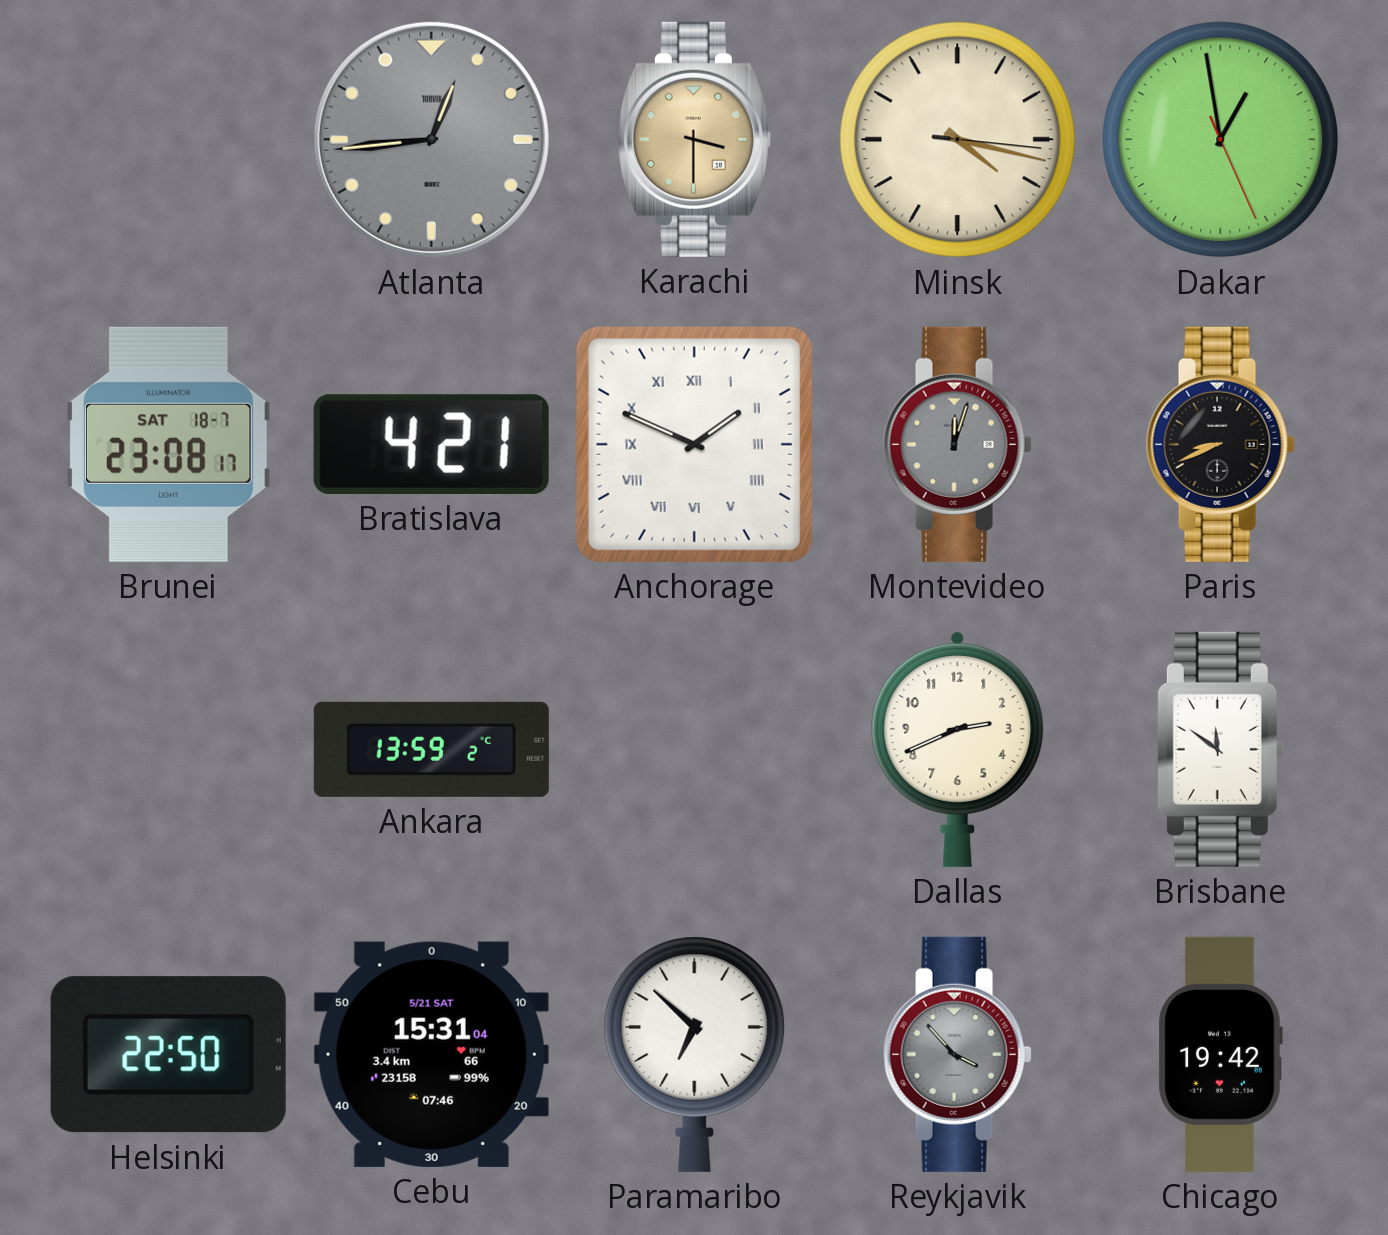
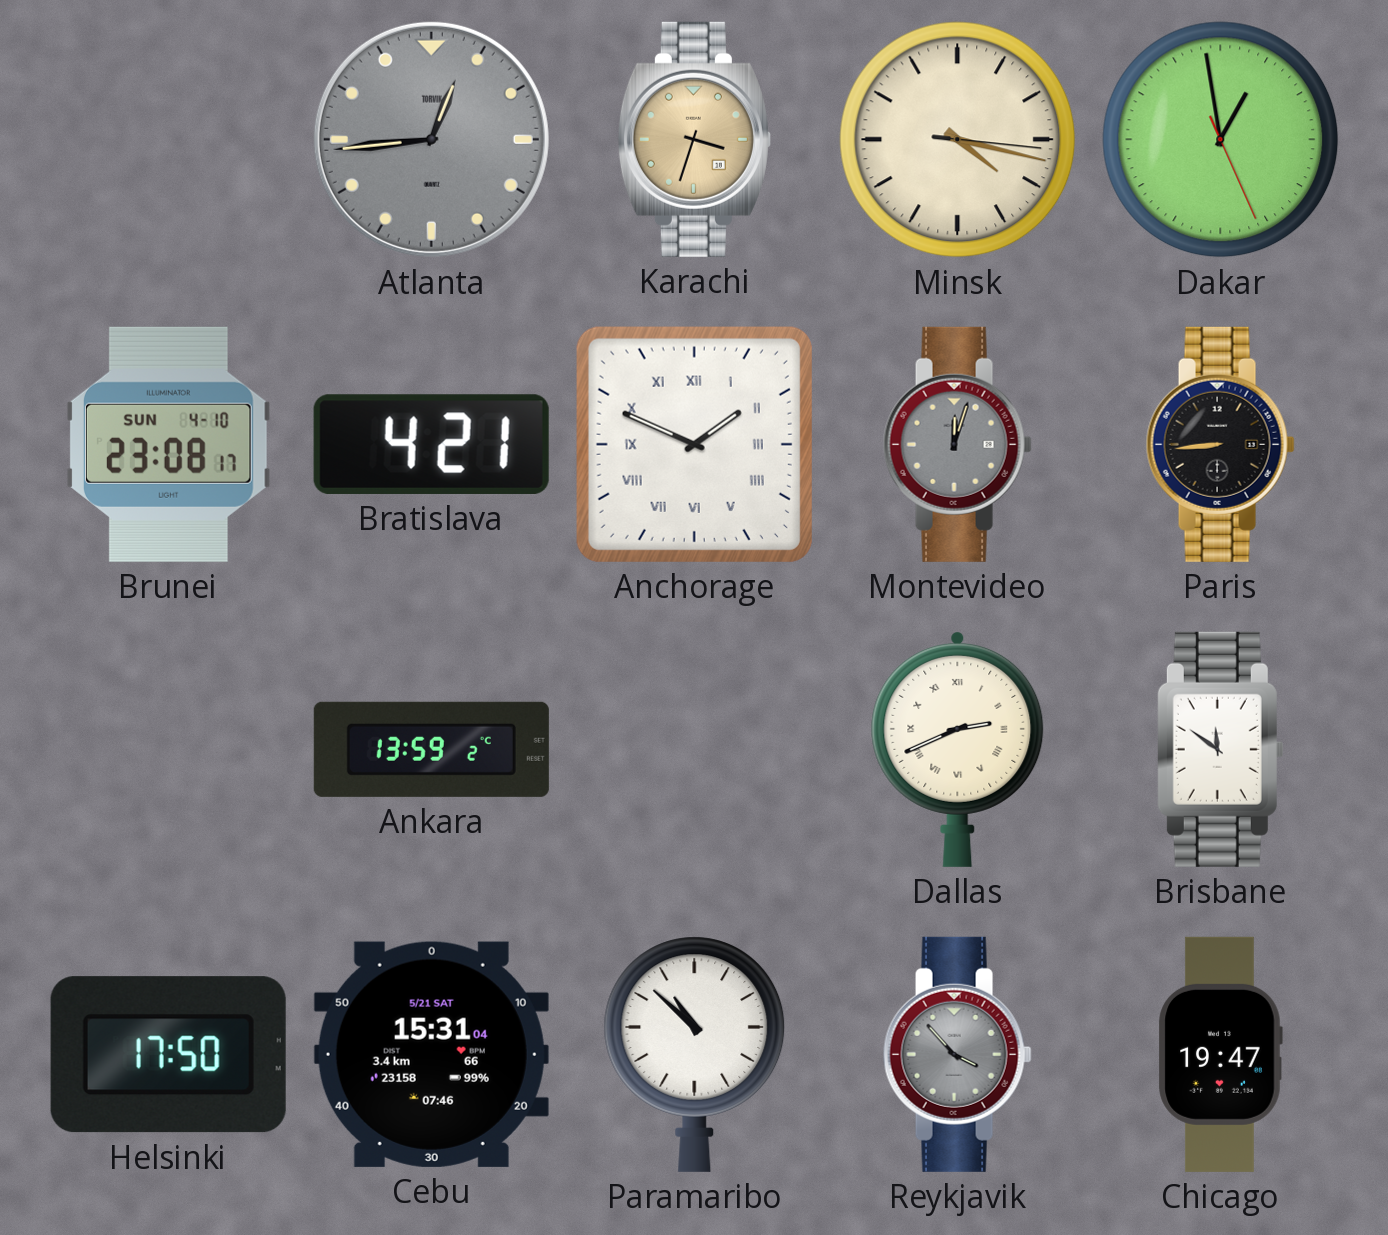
Karachi: 3:30 -> 3:33
Brunei date: SAT 18-7 -> SUN 4-10
Paris: 8:41 -> 8:44
Dallas numerals: Arabic -> Roman
Helsinki: 22:50 -> 17:50
Paramaribo: 6:52 -> 10:52
Chicago: 19:42 -> 19:47
